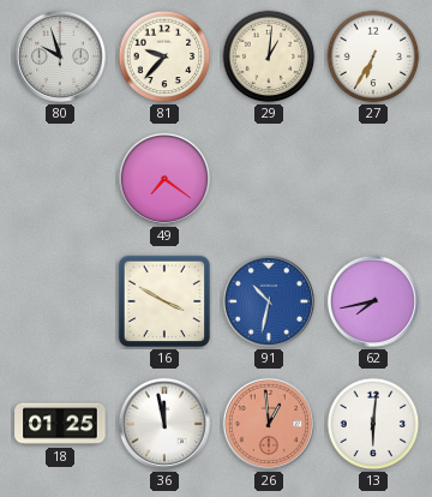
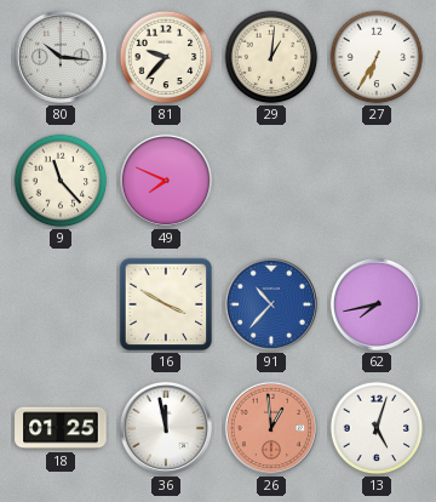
80: 9:57 -> 10:16
9: none -> 11:23
49: 7:21 -> 7:49
91: 10:32 -> 10:37
13: 6:01 -> 5:03
